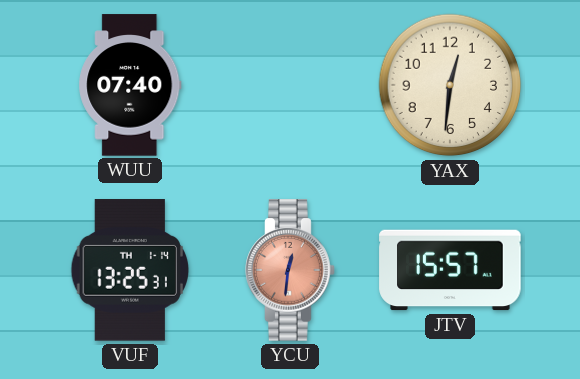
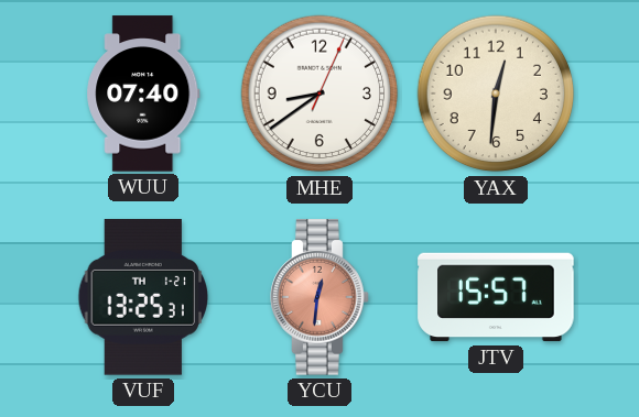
MHE: none -> 8:39
VUF date: TH 1-14 -> TH 1-21
